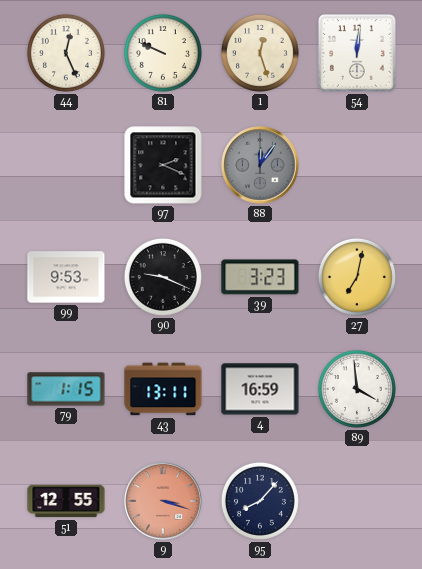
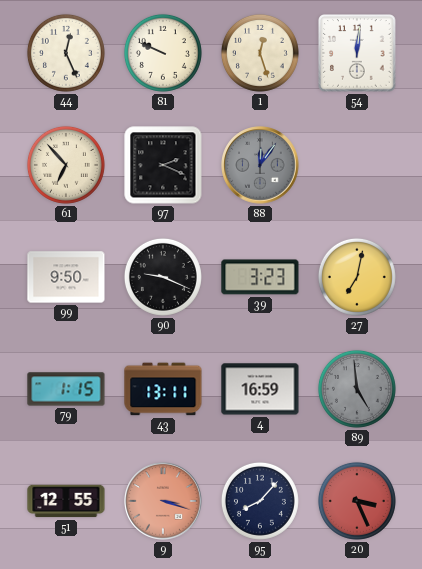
61: none -> 6:53
99: 9:53 -> 9:50
89: 3:59 -> 4:59
89 dial: white -> grey
20: none -> 3:26
